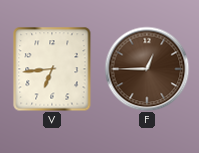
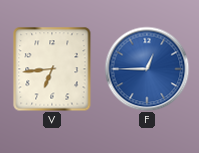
F dial: brown -> blue
